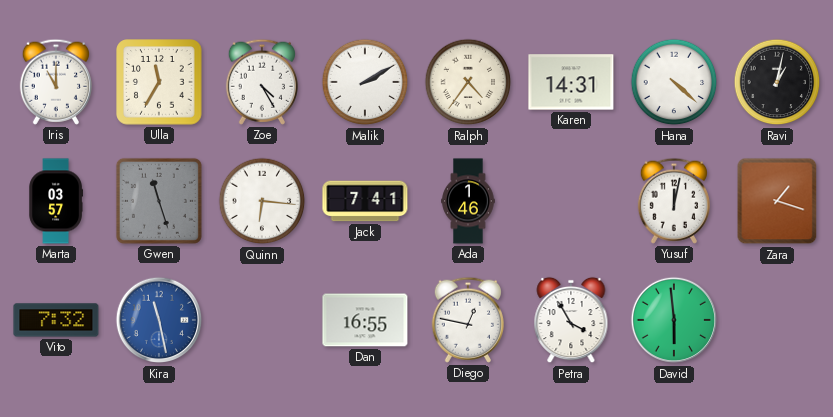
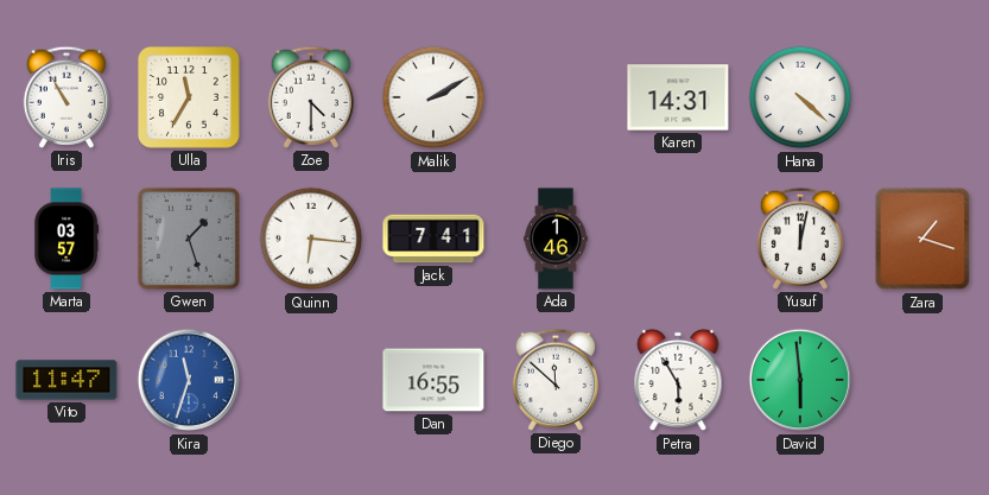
Iris: 11:00 -> 10:55
Zoe: 4:25 -> 4:30
Ralph: 4:36 -> none
Ravi: 1:02 -> none
Gwen: 11:27 -> 1:27
Vito: 7:32 -> 11:47
Kira: 11:28 -> 11:33
Diego: 12:47 -> 11:52
Petra: 3:55 -> 5:55
